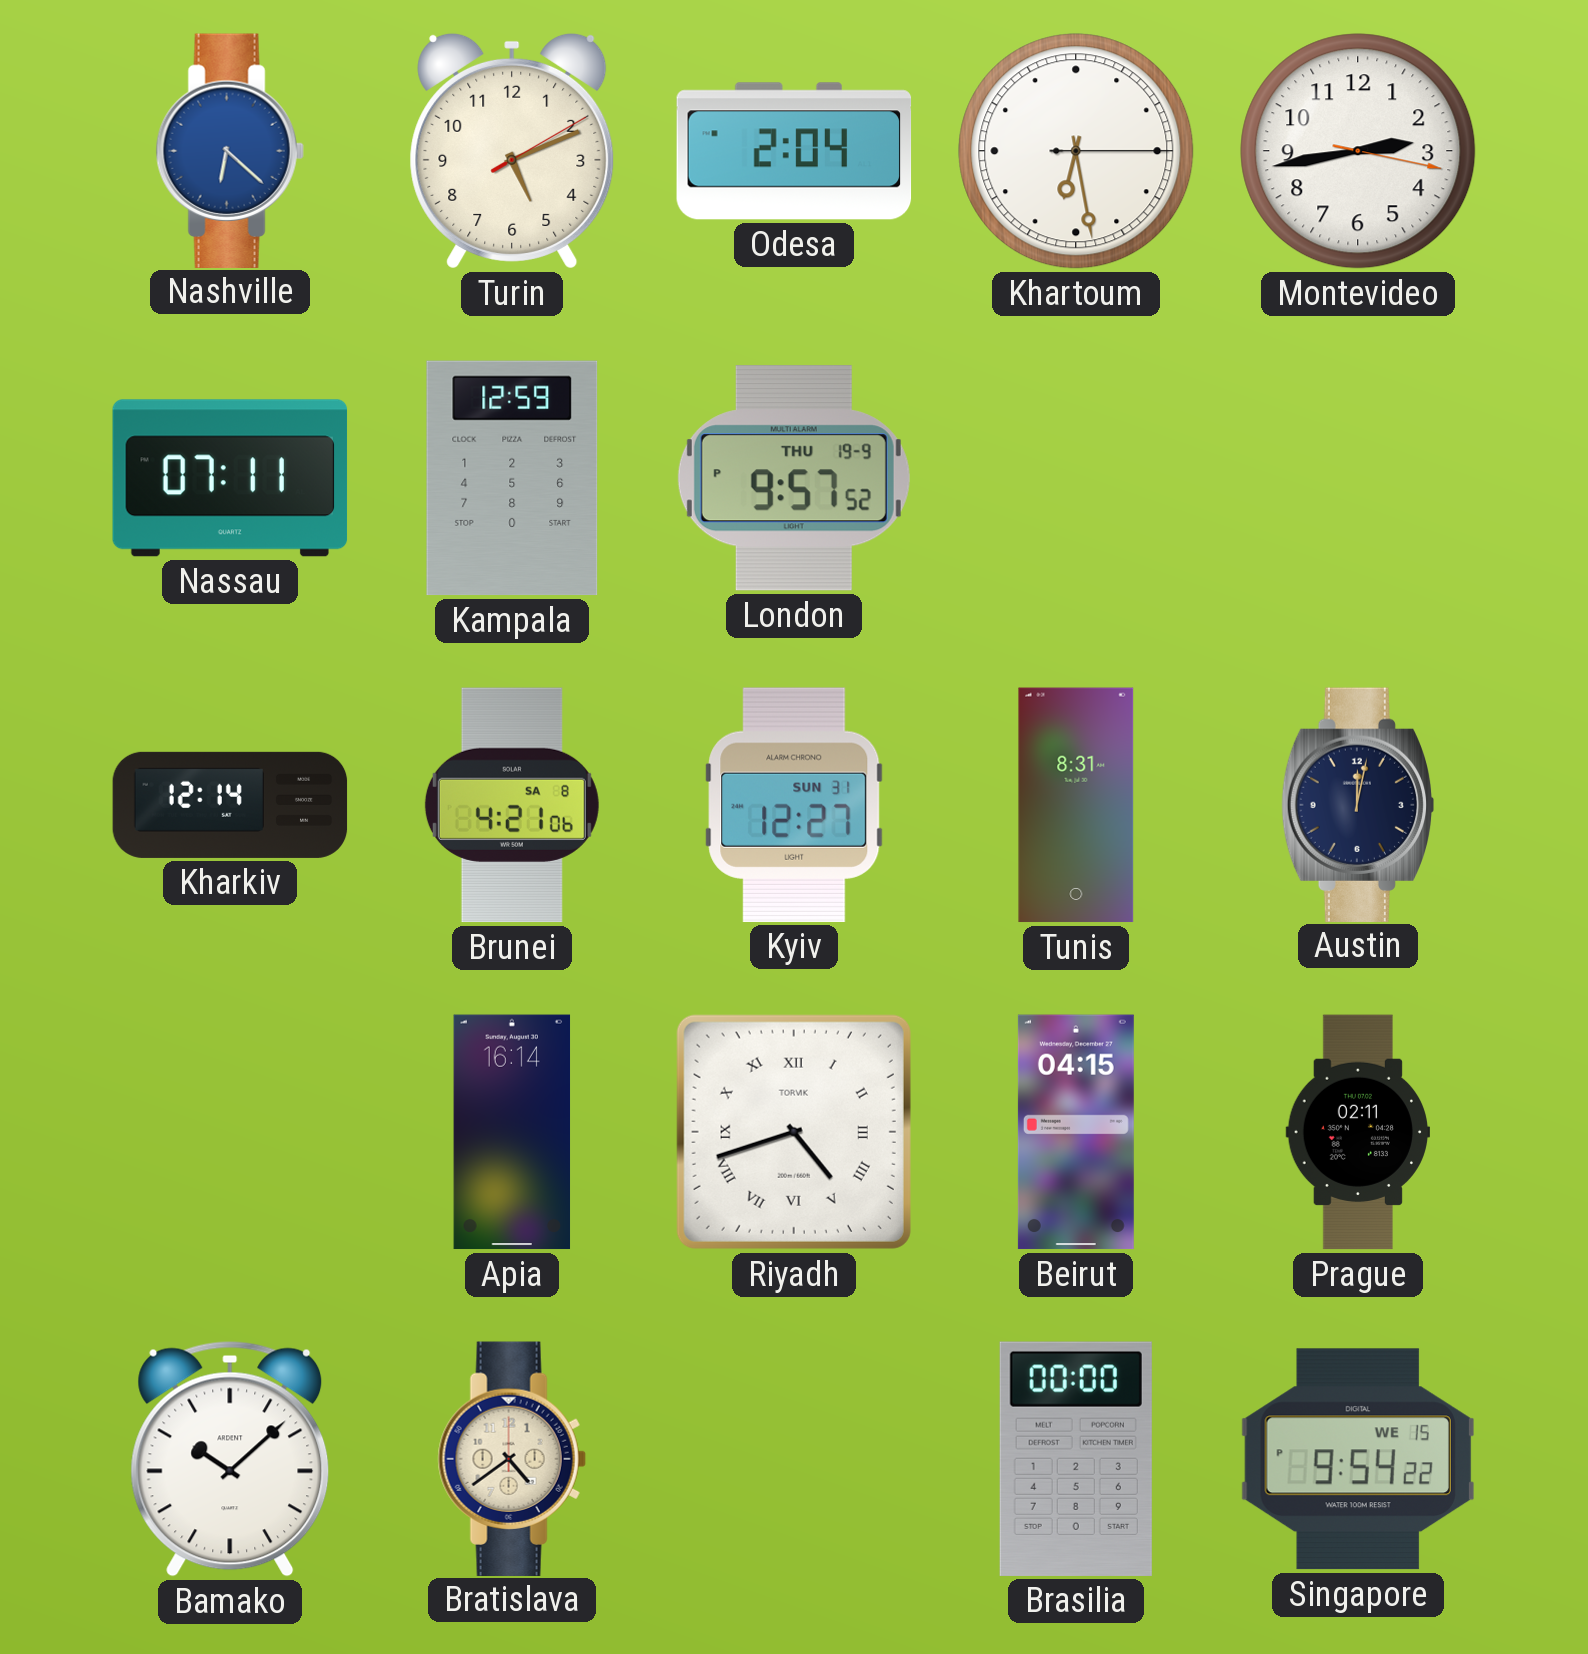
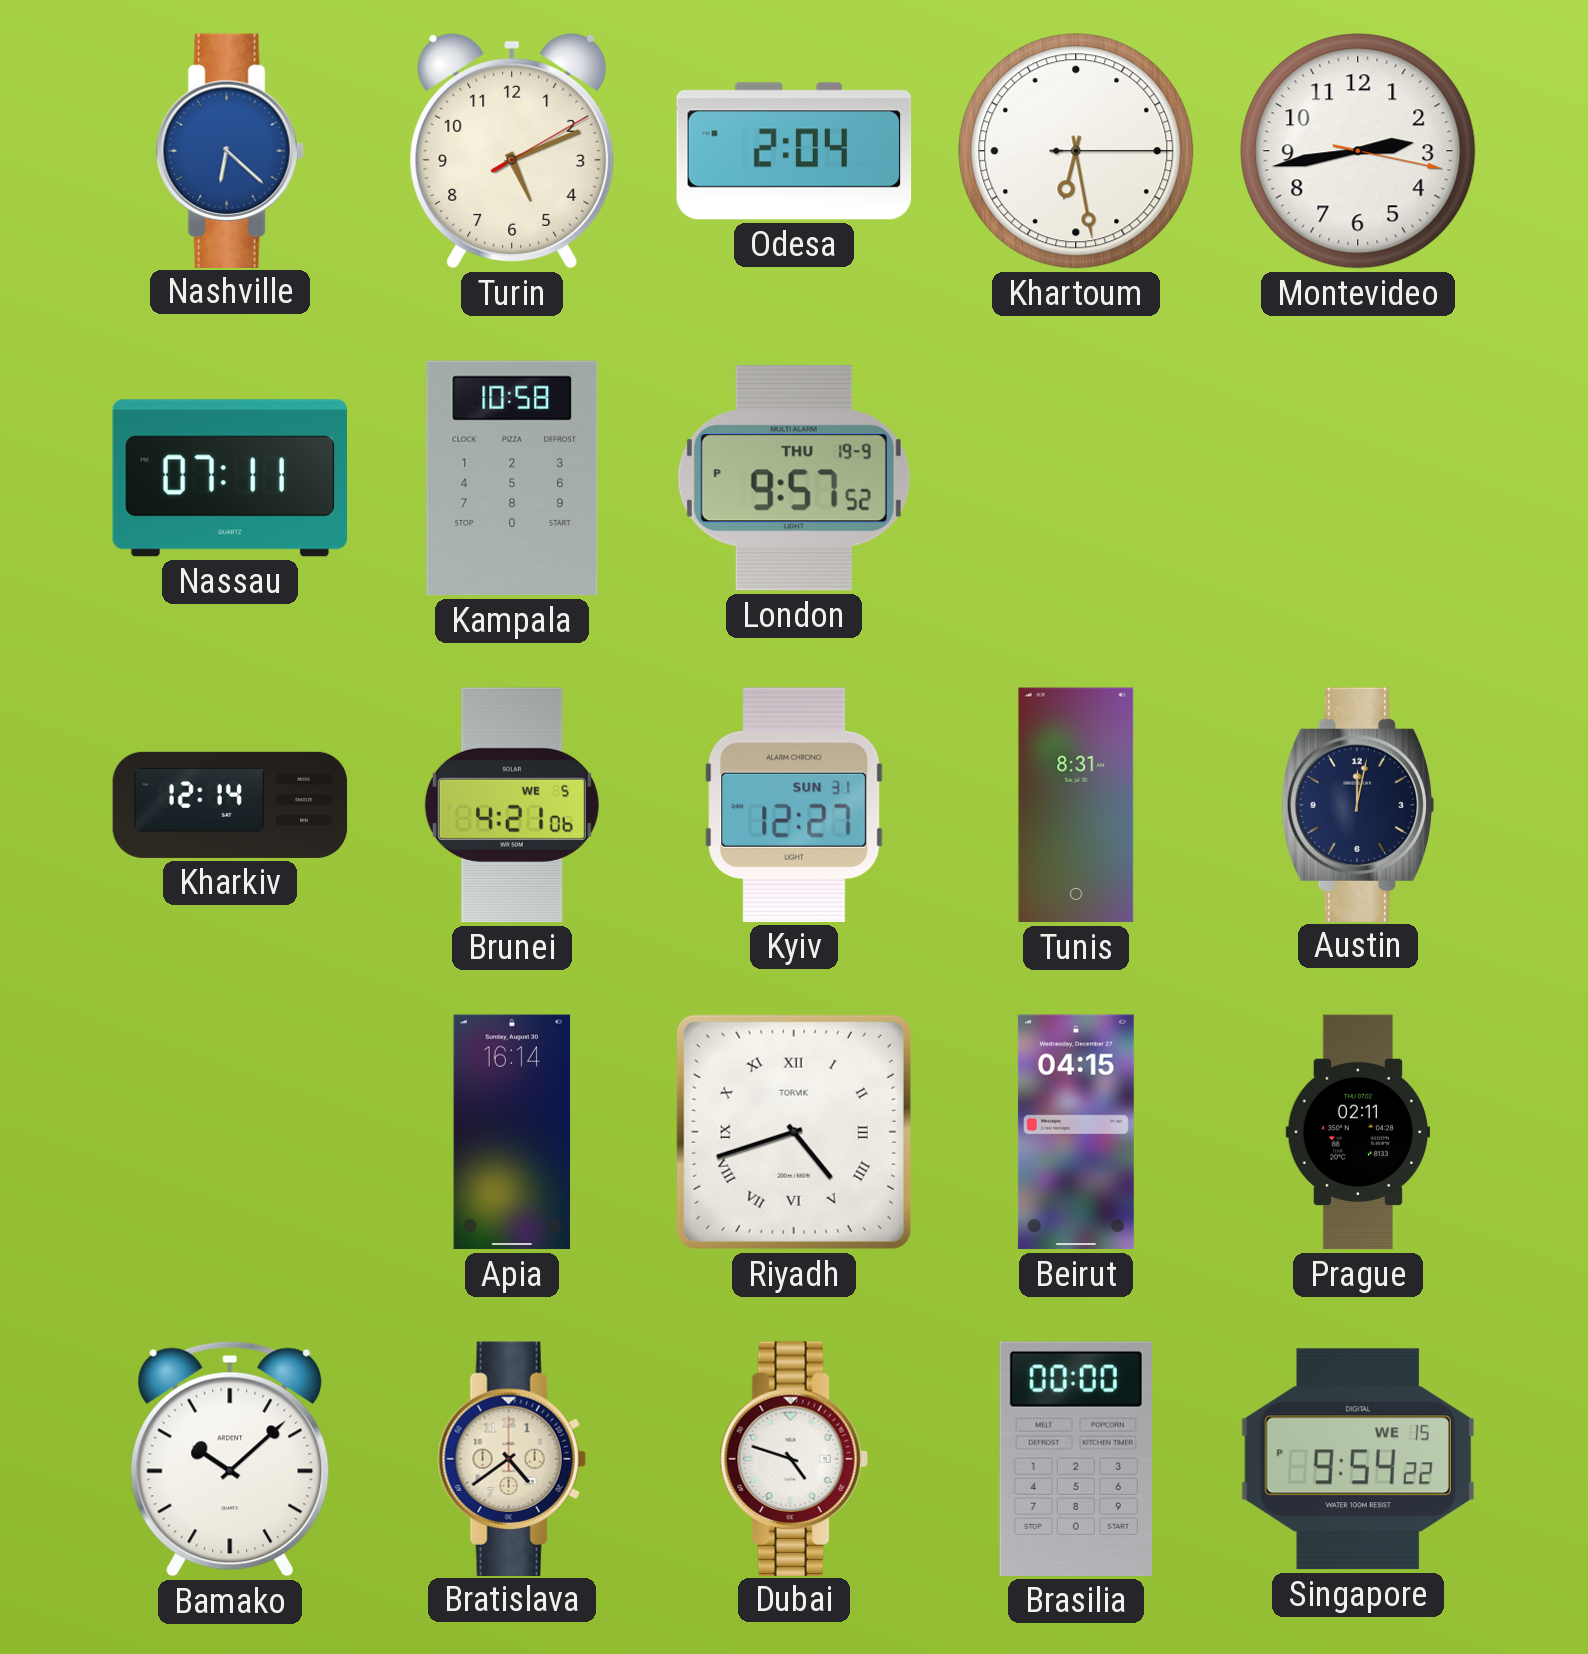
Kampala: 12:59 -> 10:58
Brunei date: SA 8 -> WE 5
Dubai: none -> 4:48
